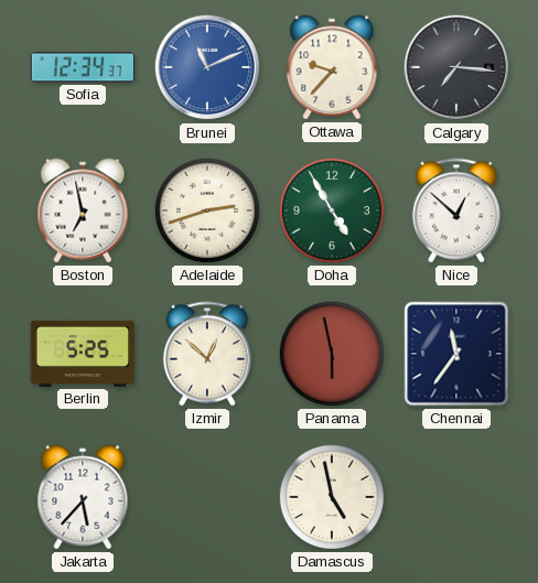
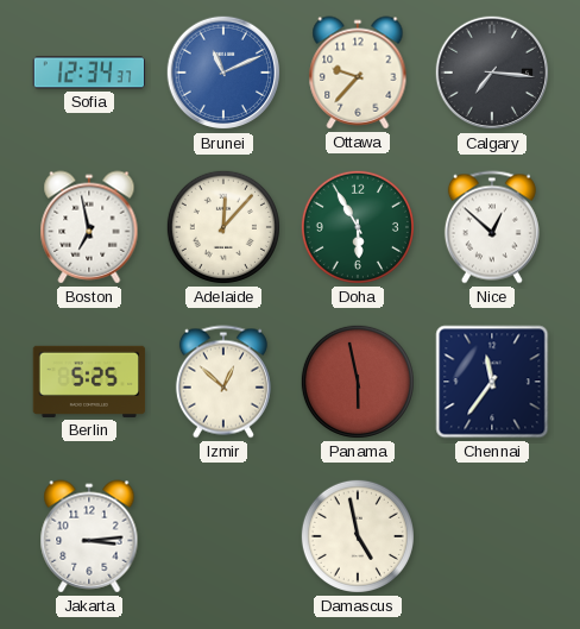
Adelaide: 2:42 -> 12:07
Doha: 4:55 -> 5:55
Jakarta: 5:37 -> 3:14
